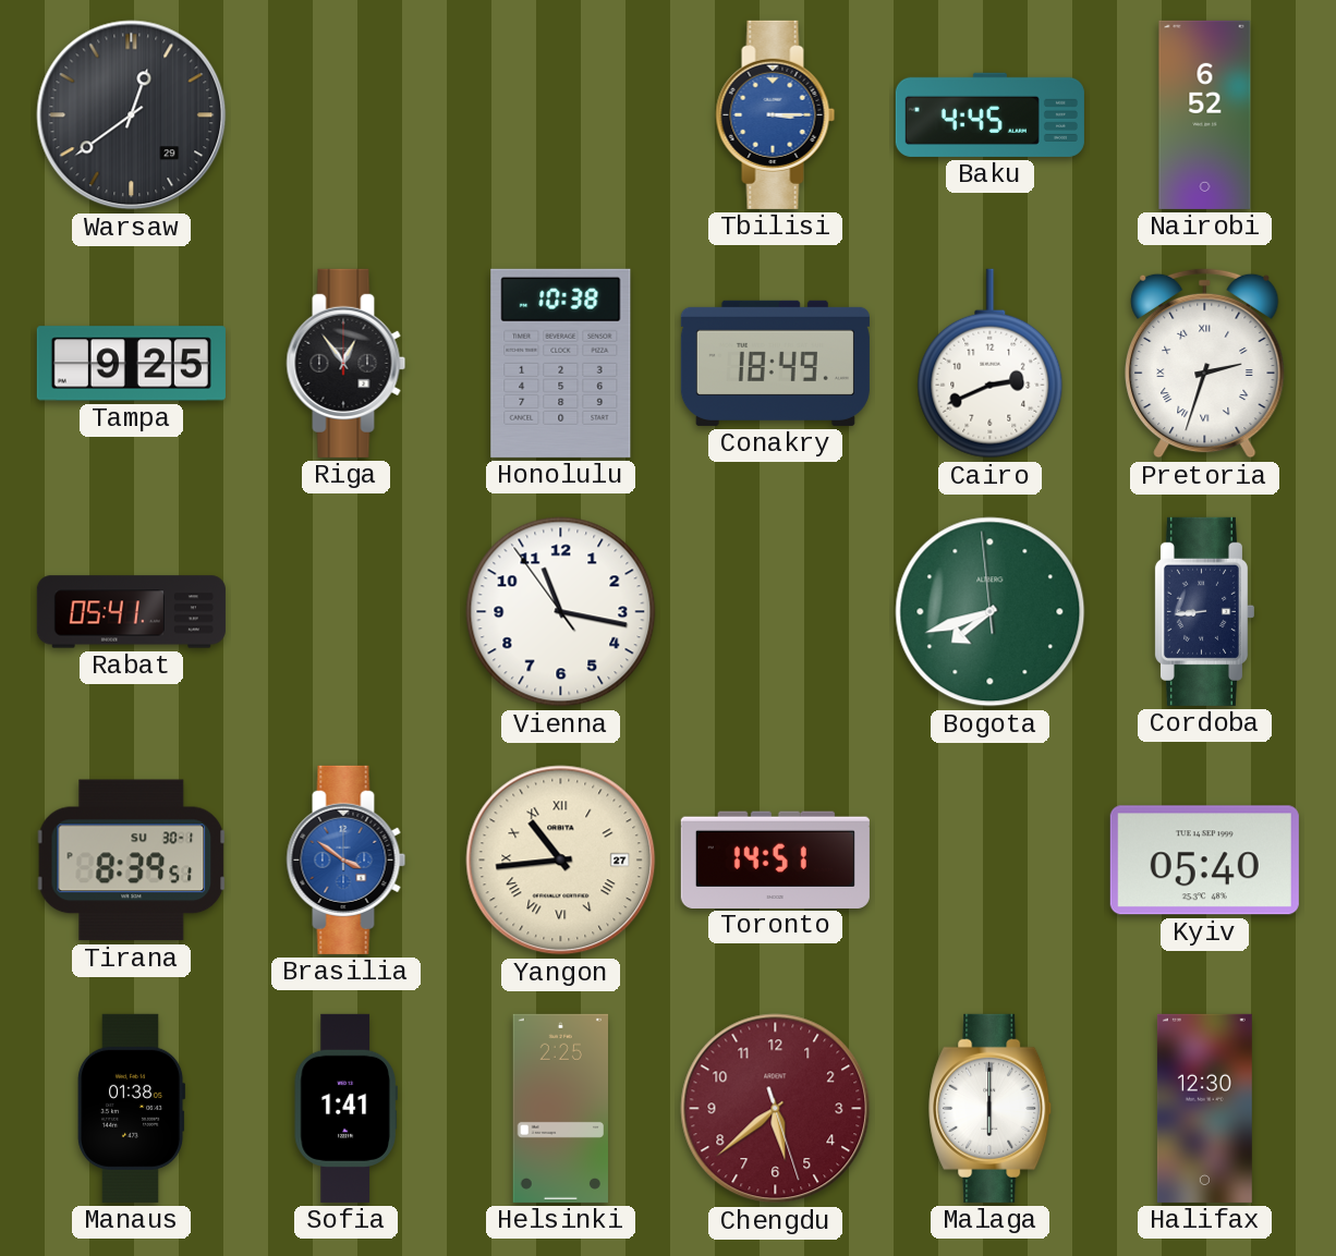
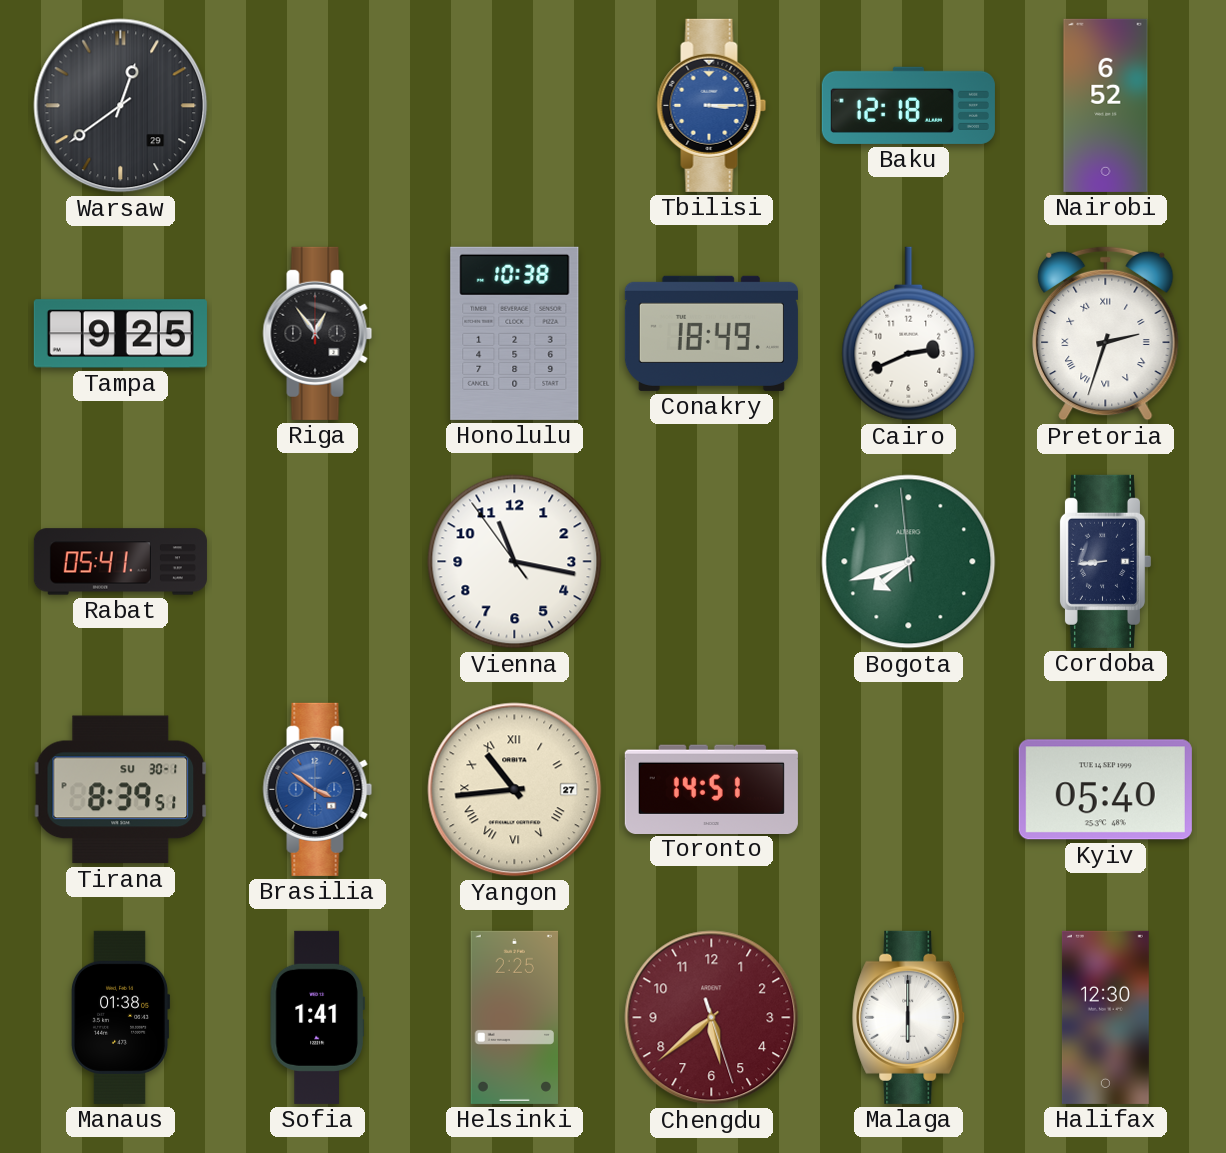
Baku: 4:45 -> 12:18
